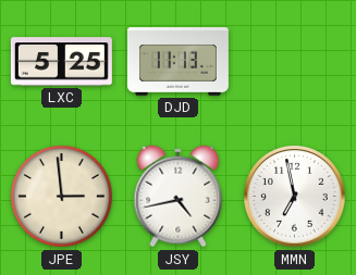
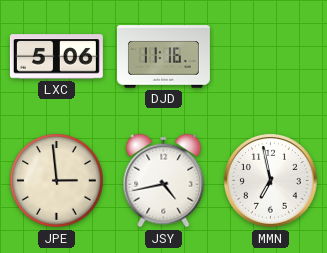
LXC: 5:25 -> 5:06
DJD: 11:13 -> 11:16
